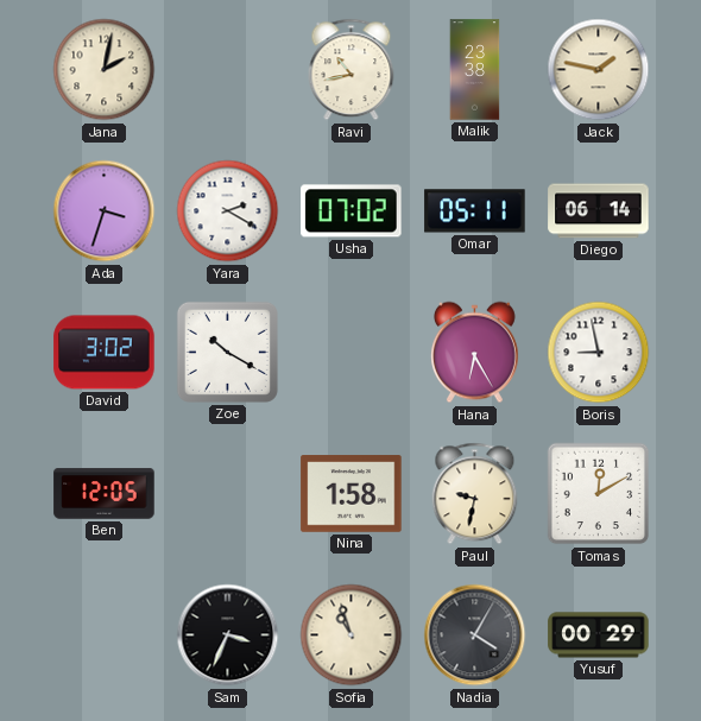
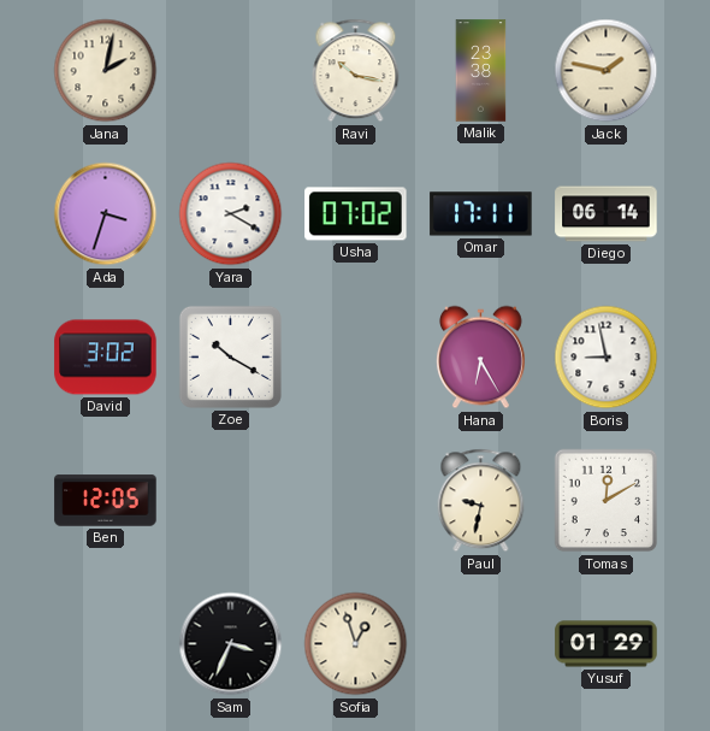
Ravi: 10:43 -> 10:17
Omar: 05:11 -> 17:11
Nina: 1:58 -> none
Sofia: 10:57 -> 12:57
Nadia: 4:05 -> none
Yusuf: 00:29 -> 01:29
